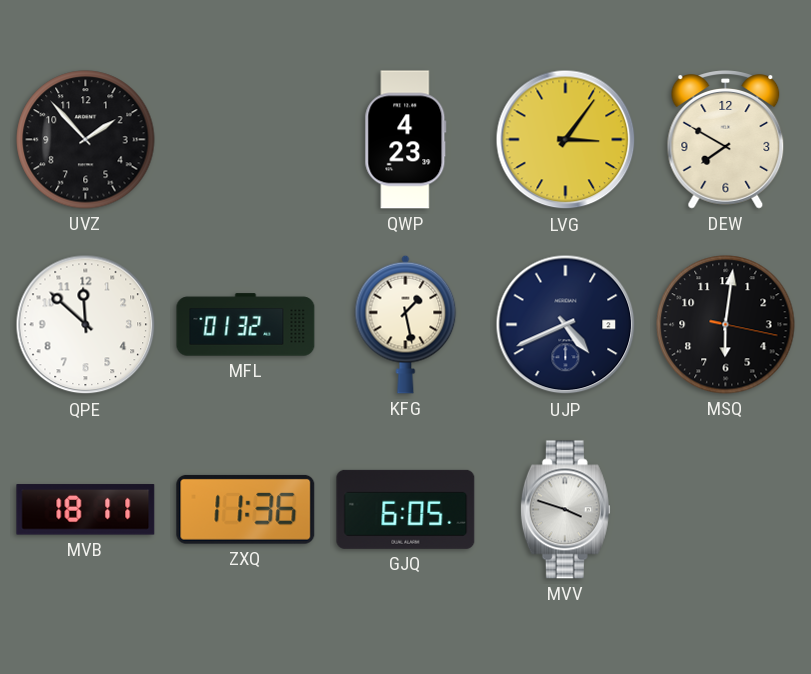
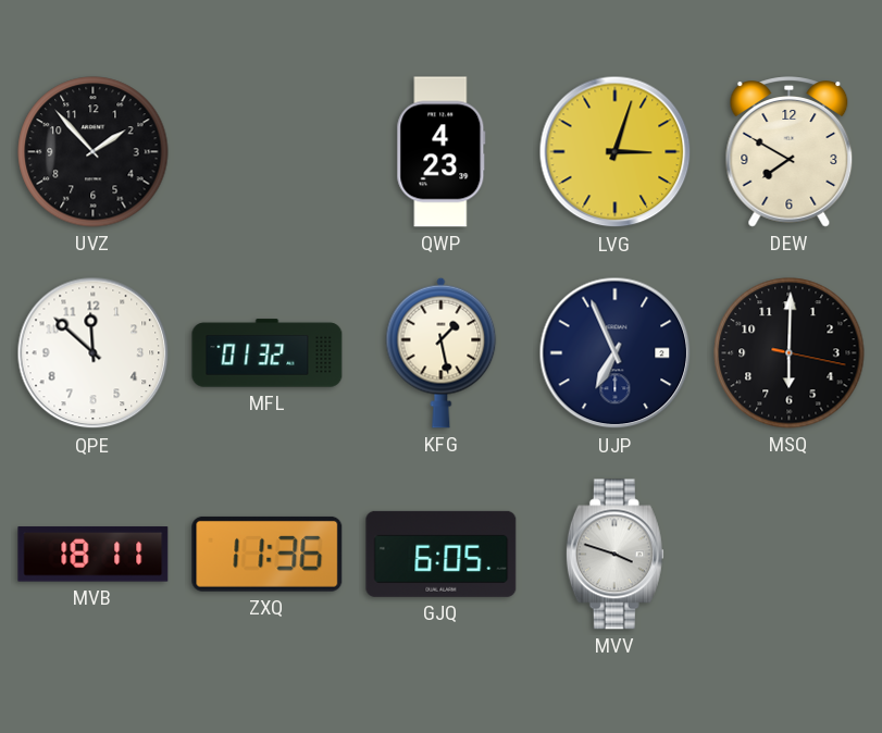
LVG: 3:06 -> 3:03
UJP: 4:41 -> 6:56
MSQ: 6:01 -> 6:00
